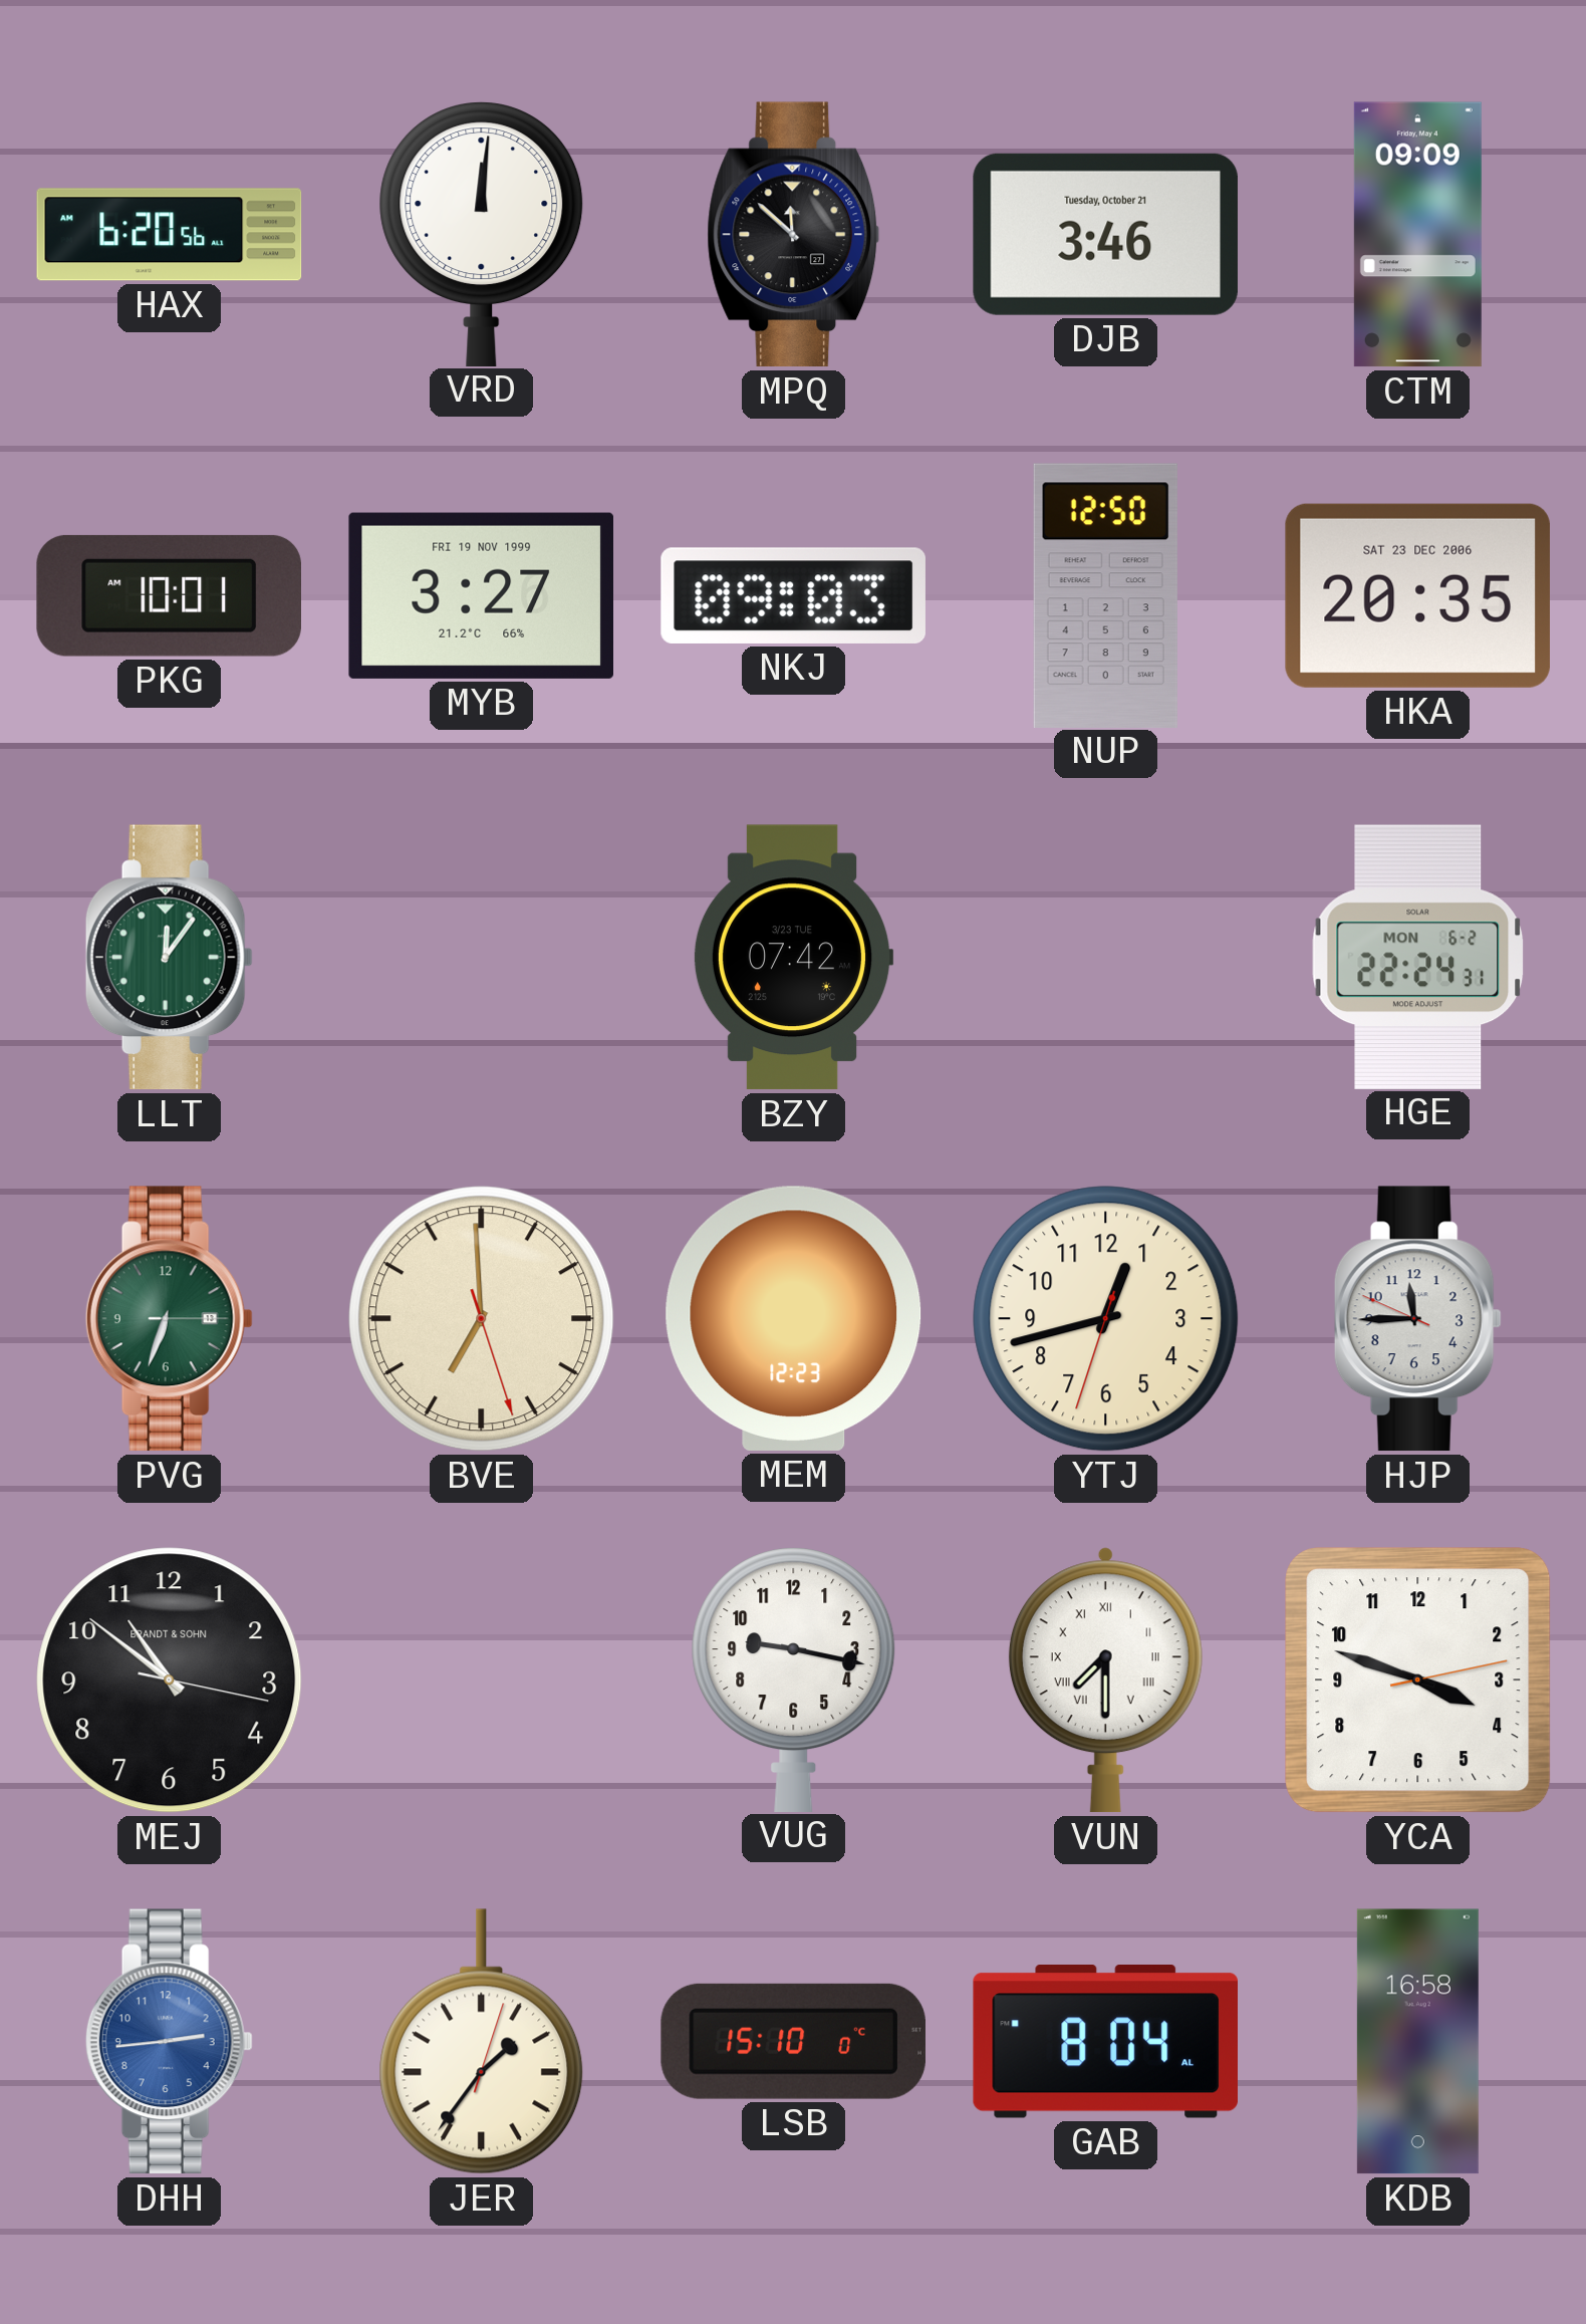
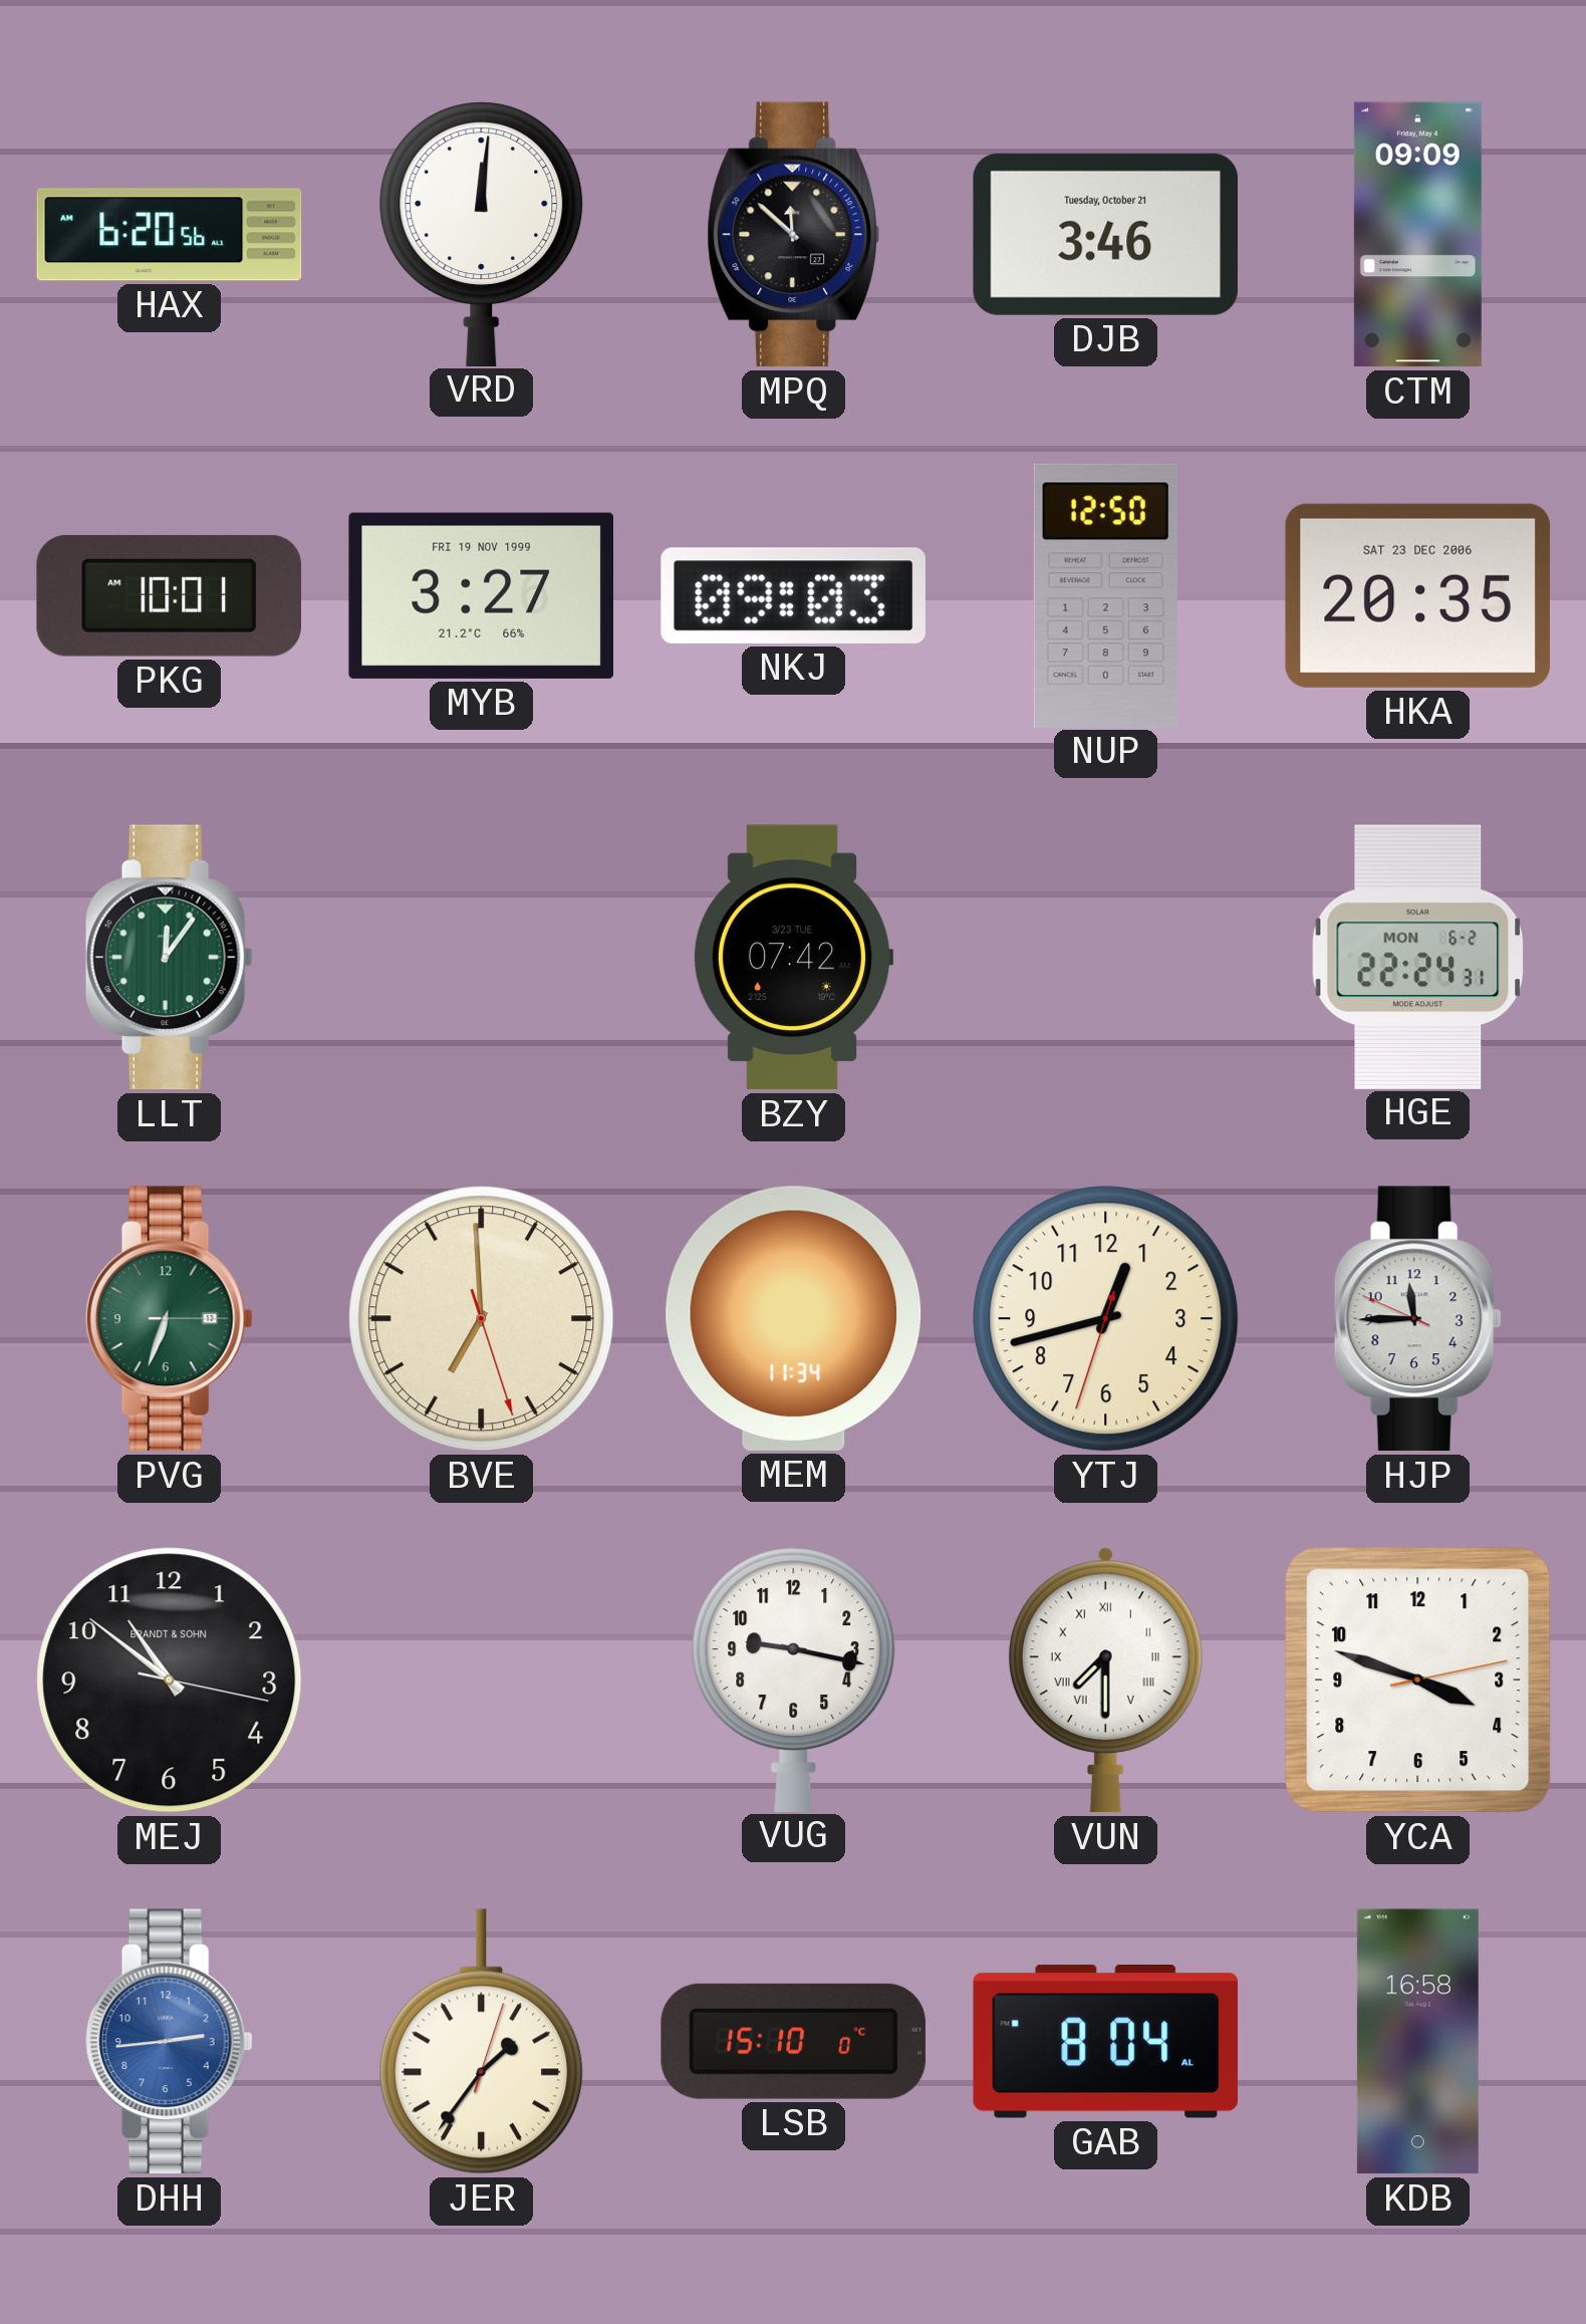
MEM: 12:23 -> 11:34
